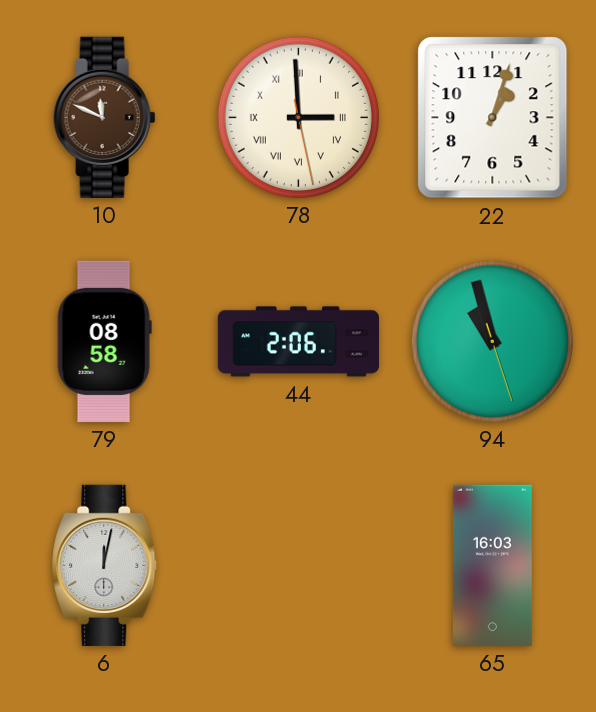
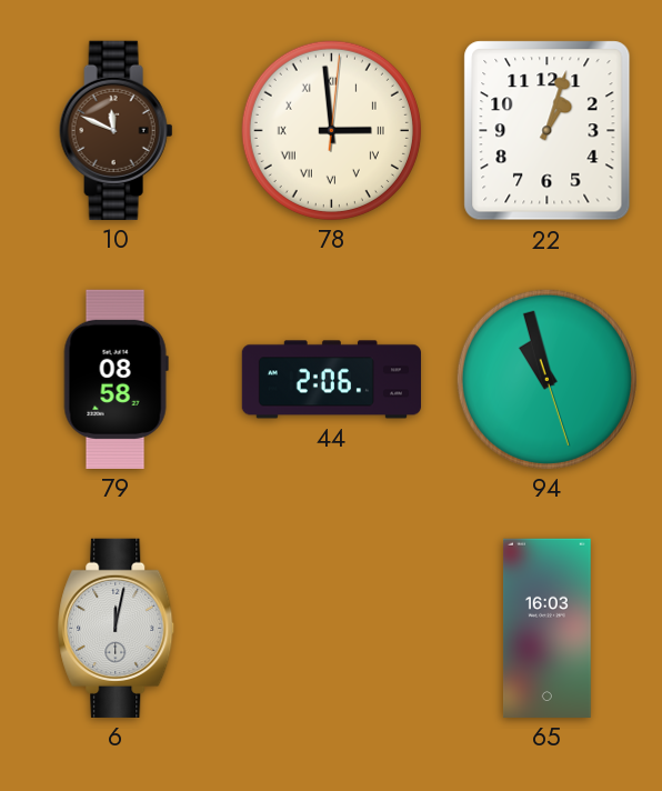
78: 2:59:28 -> 2:59:01
